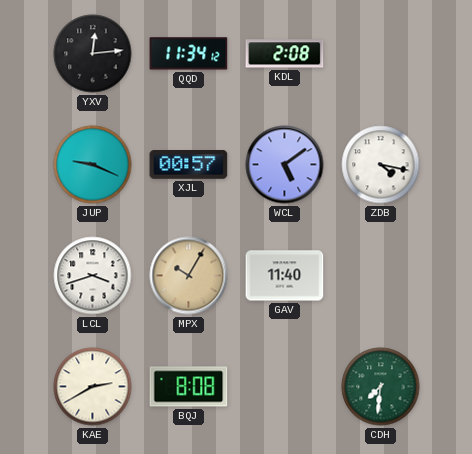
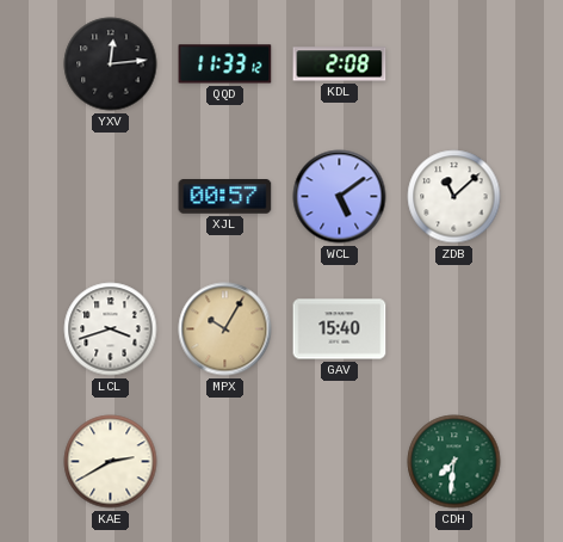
QQD: 11:34 -> 11:33
JUP: 9:19 -> none
ZDB: 4:17 -> 11:08
GAV: 11:40 -> 15:40
BQJ: 8:08 -> none
